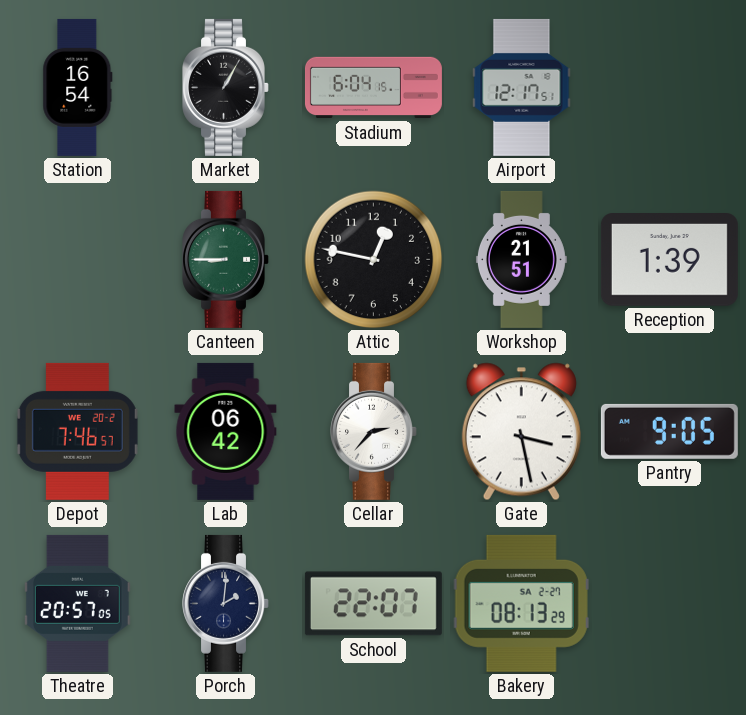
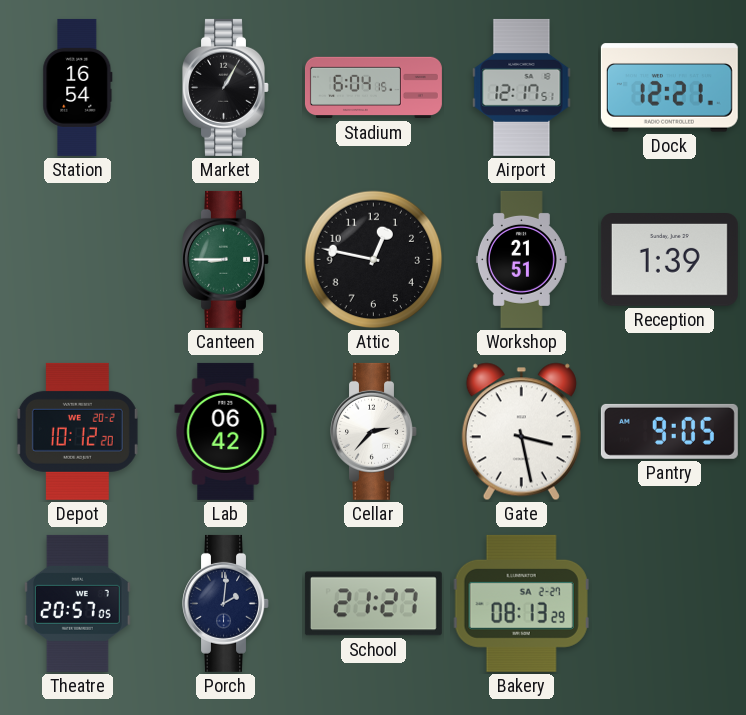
Dock: none -> 12:21
Depot: 7:46 -> 10:12
School: 22:07 -> 21:27
